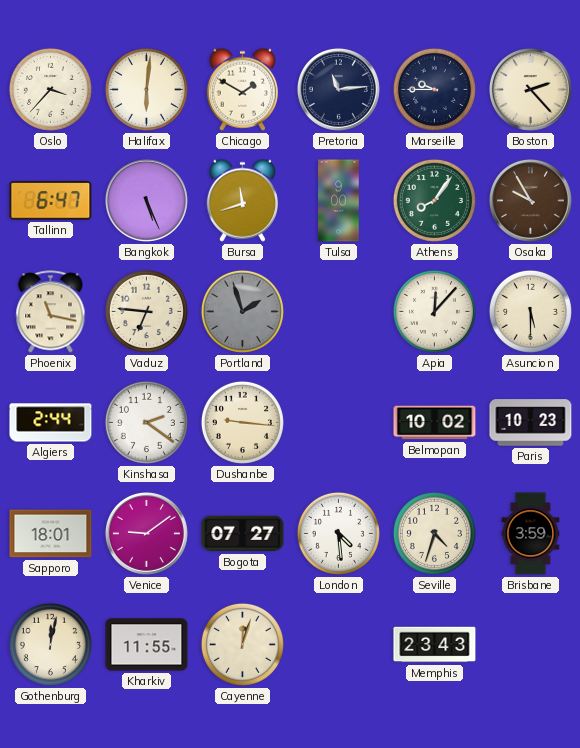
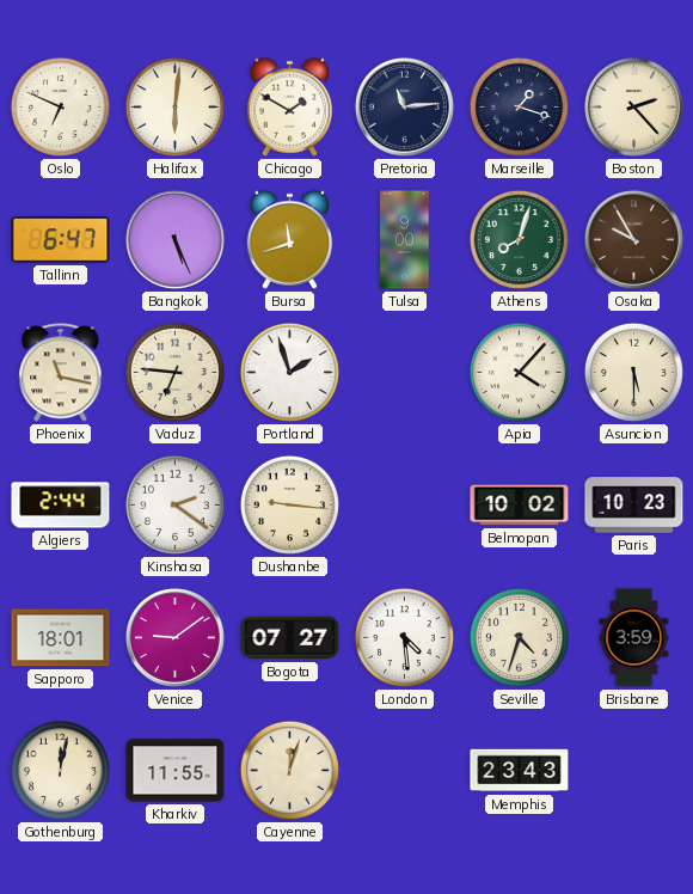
Oslo: 3:37 -> 6:49
Marseille: 9:45 -> 1:18
Athens: 8:06 -> 8:03
Portland dial: grey -> white
Apia: 12:07 -> 4:07
